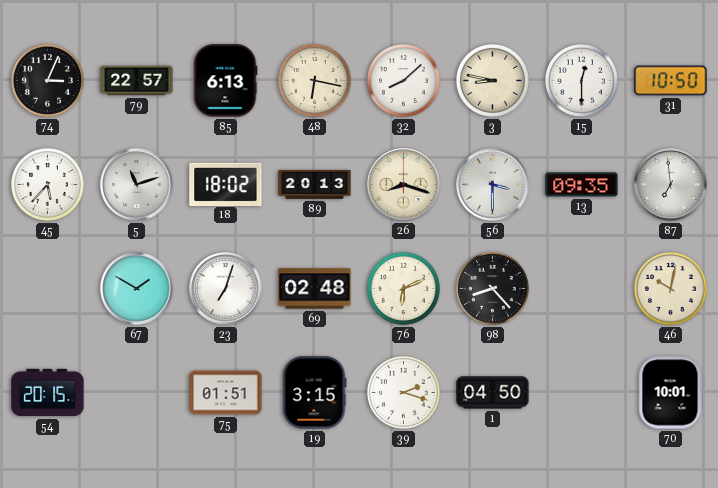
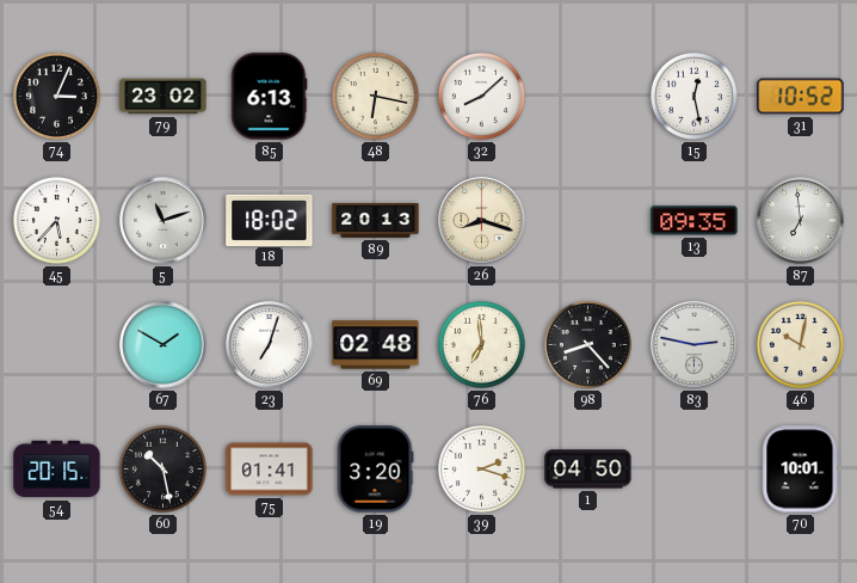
79: 22:57 -> 23:02
3: 8:47 -> none
15: 12:30 -> 12:28
31: 10:50 -> 10:52
56: 3:30 -> none
76: 6:11 -> 6:59
83: none -> 2:47
60: none -> 10:28
75: 01:51 -> 01:41
19: 3:15 -> 3:20
